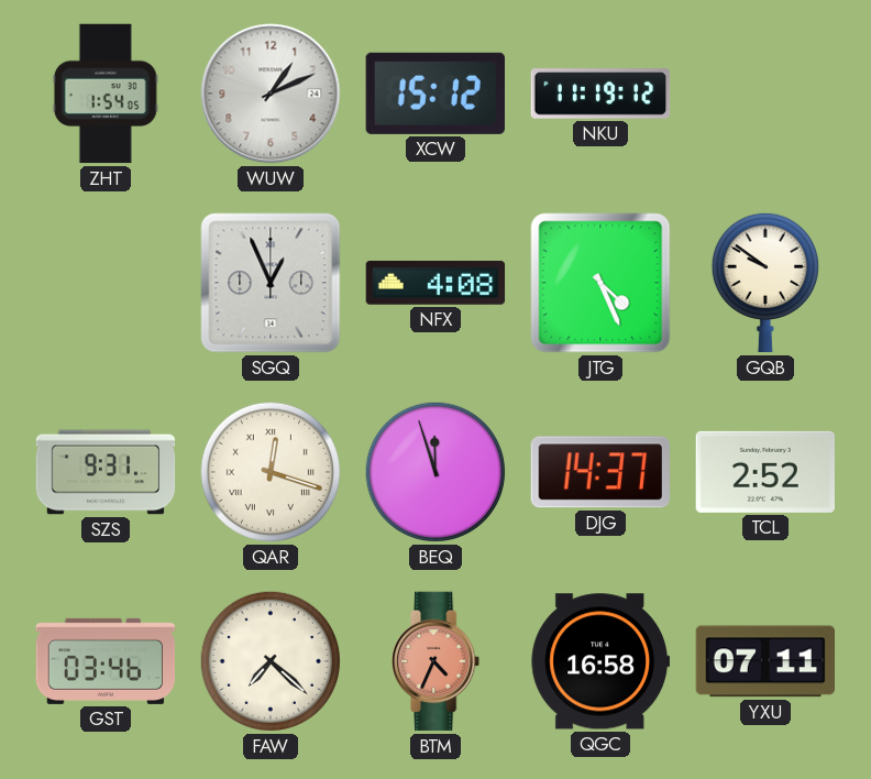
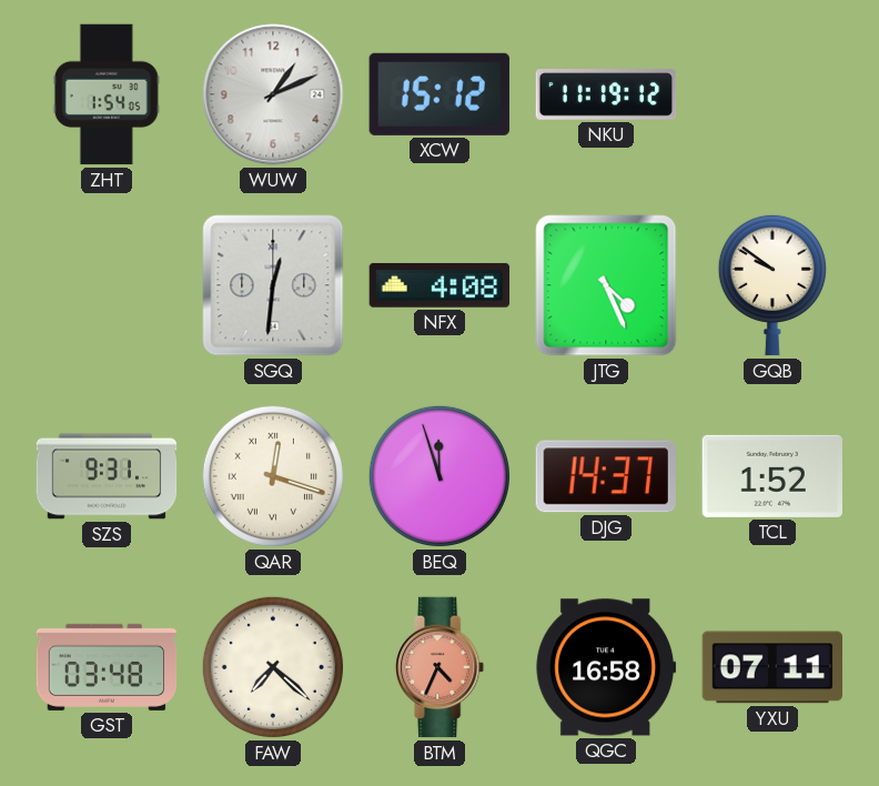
SGQ: 12:56 -> 12:31
TCL: 2:52 -> 1:52
GST: 03:46 -> 03:48
